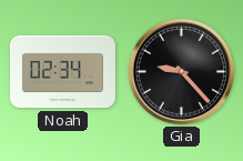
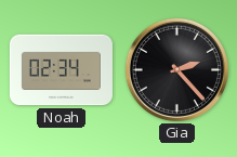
Gia: 9:23 -> 2:23
